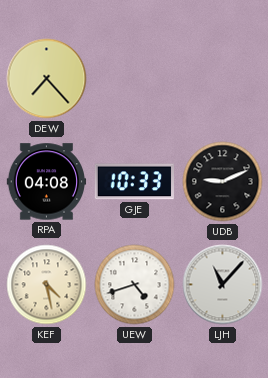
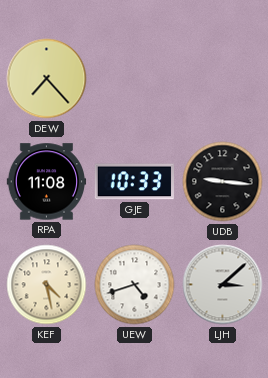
RPA: 04:08 -> 11:08
UDB: 9:11 -> 9:16
LJH: 11:07 -> 3:08
